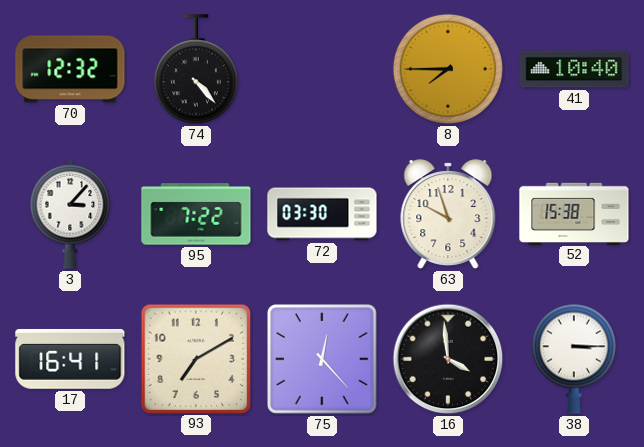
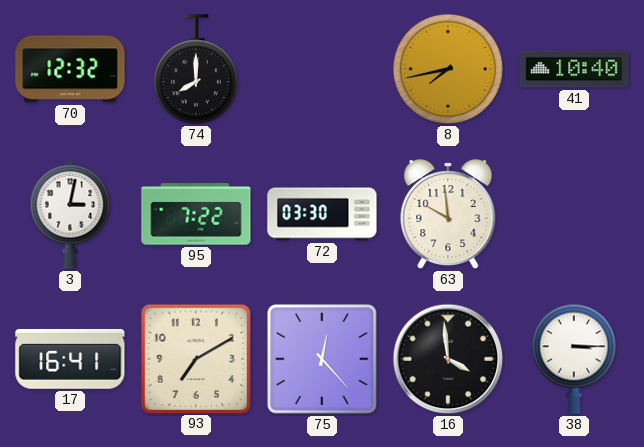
74: 4:23 -> 8:00
8: 7:45 -> 7:43
3: 3:07 -> 3:02
63: 9:57 -> 9:59
52: 15:38 -> none
